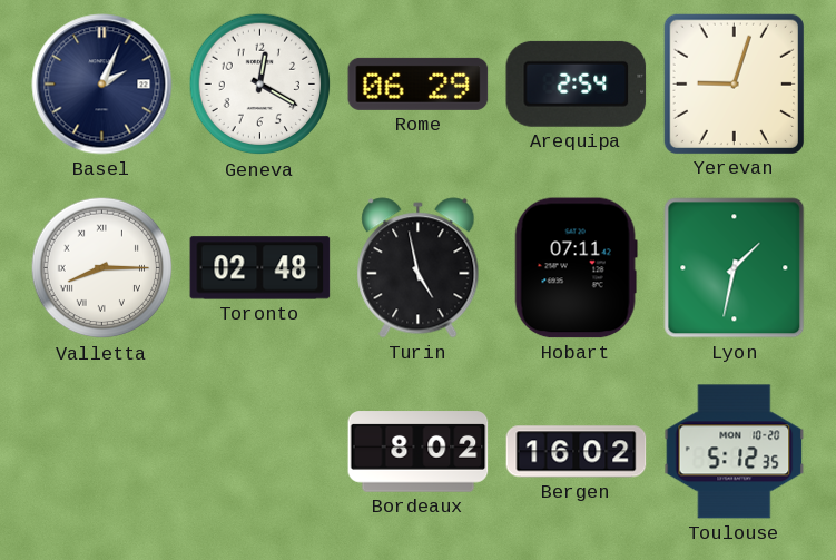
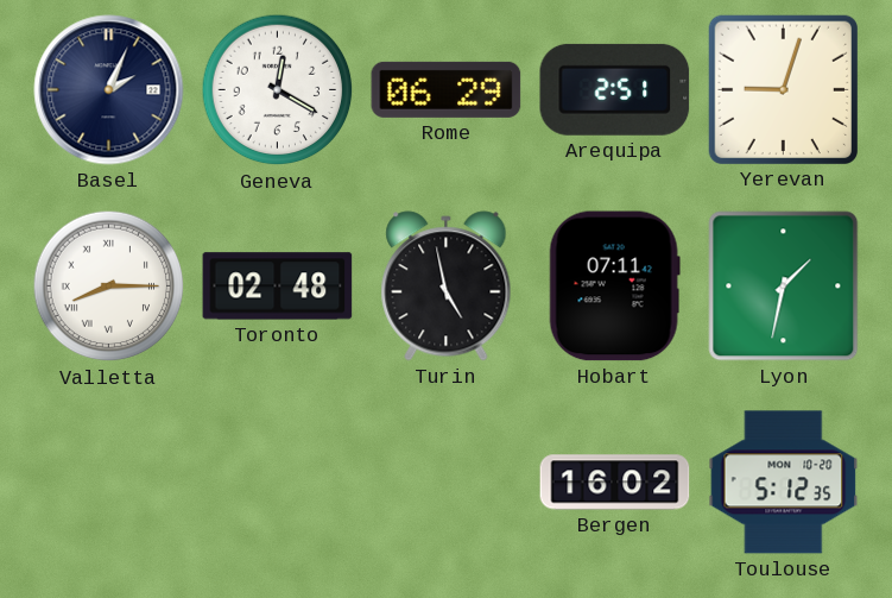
Arequipa: 2:54 -> 2:51
Bordeaux: 8:02 -> none
